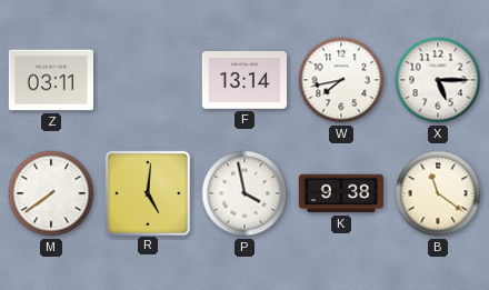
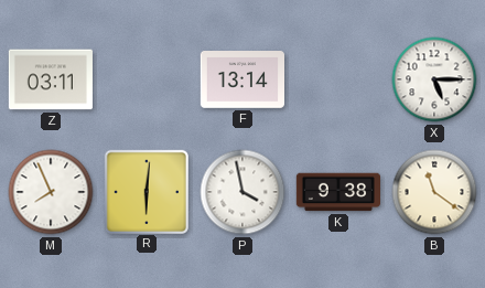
W: 7:43 -> none
M: 7:39 -> 7:56
R: 5:01 -> 6:01
